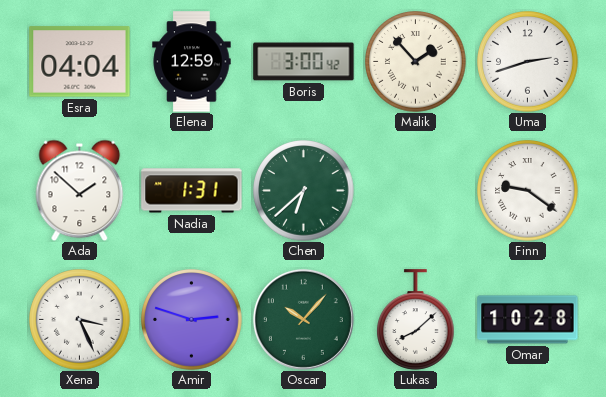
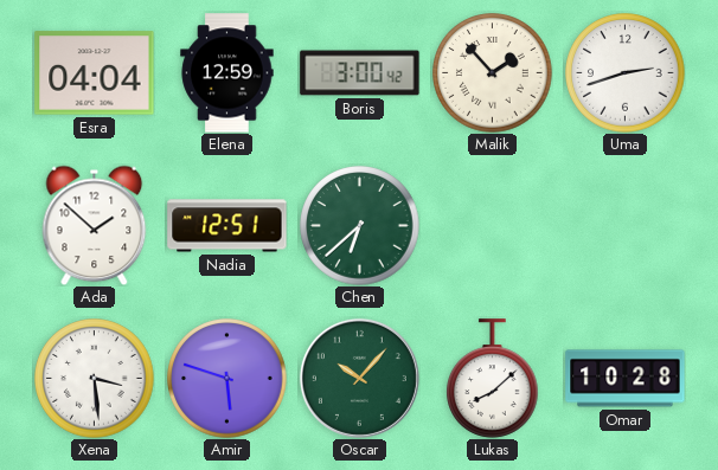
Nadia: 1:31 -> 12:51
Finn: 9:21 -> none
Xena: 3:26 -> 3:29
Amir: 2:48 -> 5:48
